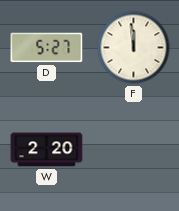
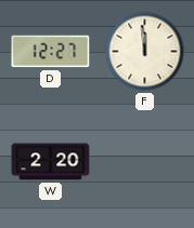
D: 5:27 -> 12:27
